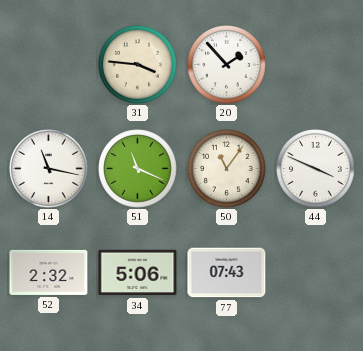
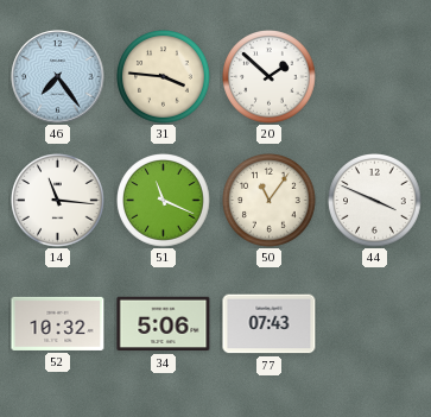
46: none -> 7:24
20: 1:53 -> 1:52
14: 11:17 -> 11:16
52: 2:32 -> 10:32
